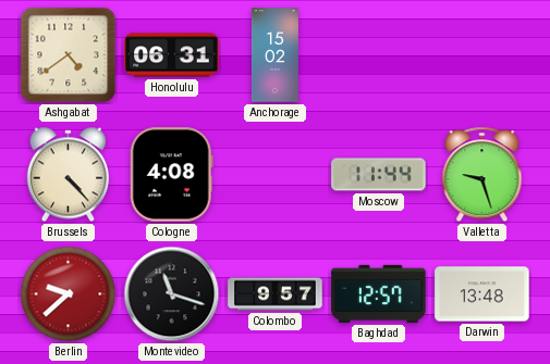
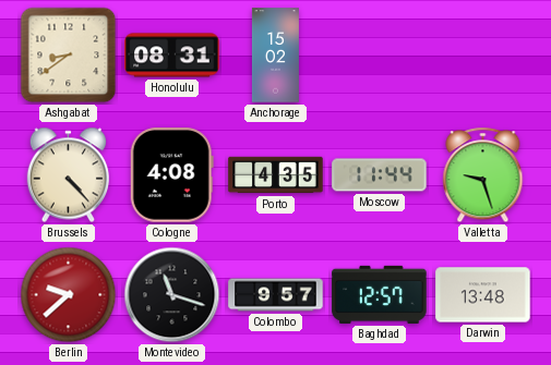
Ashgabat: 4:39 -> 8:39
Honolulu: 06:31 -> 08:31
Porto: none -> 4:35
